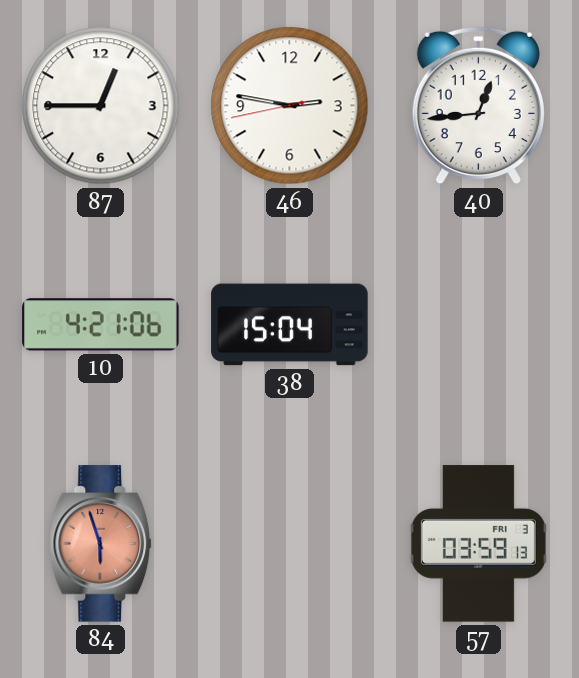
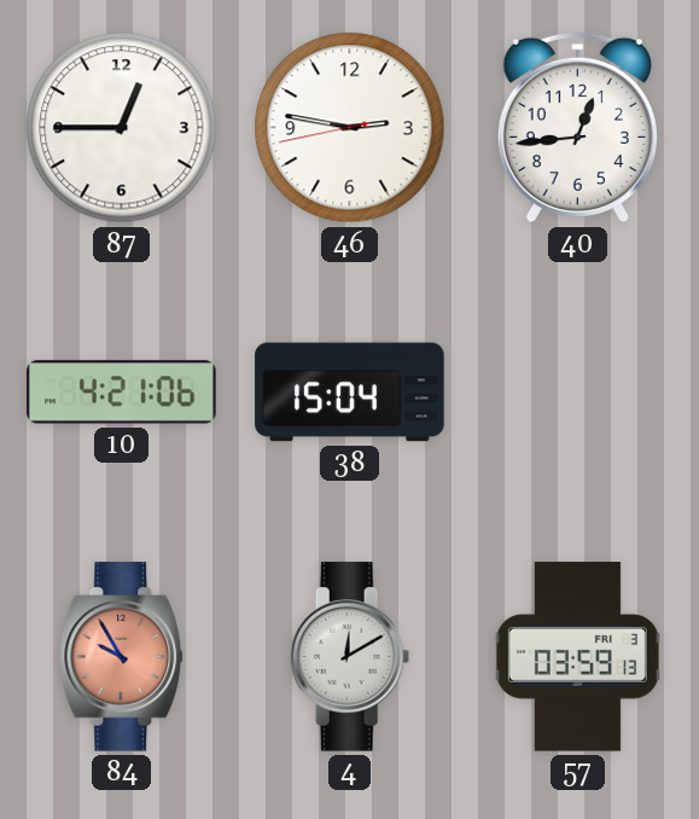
84: 5:57 -> 9:55
4: none -> 12:10
